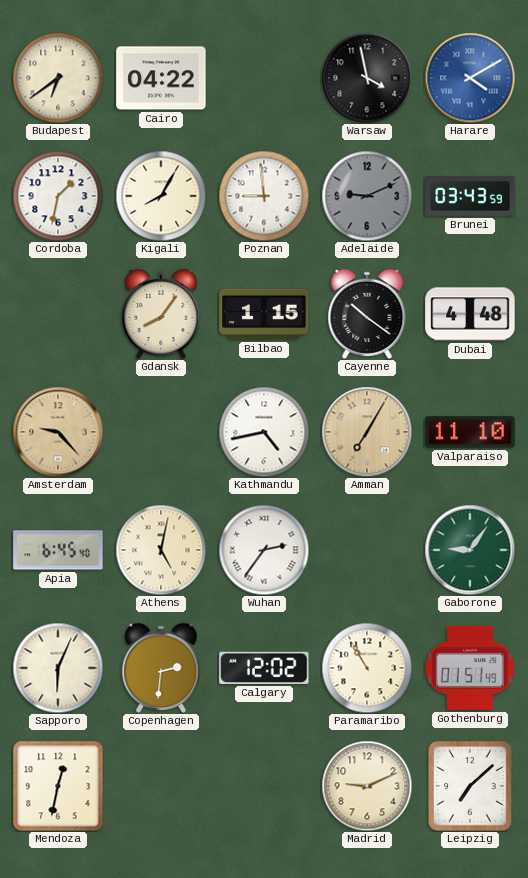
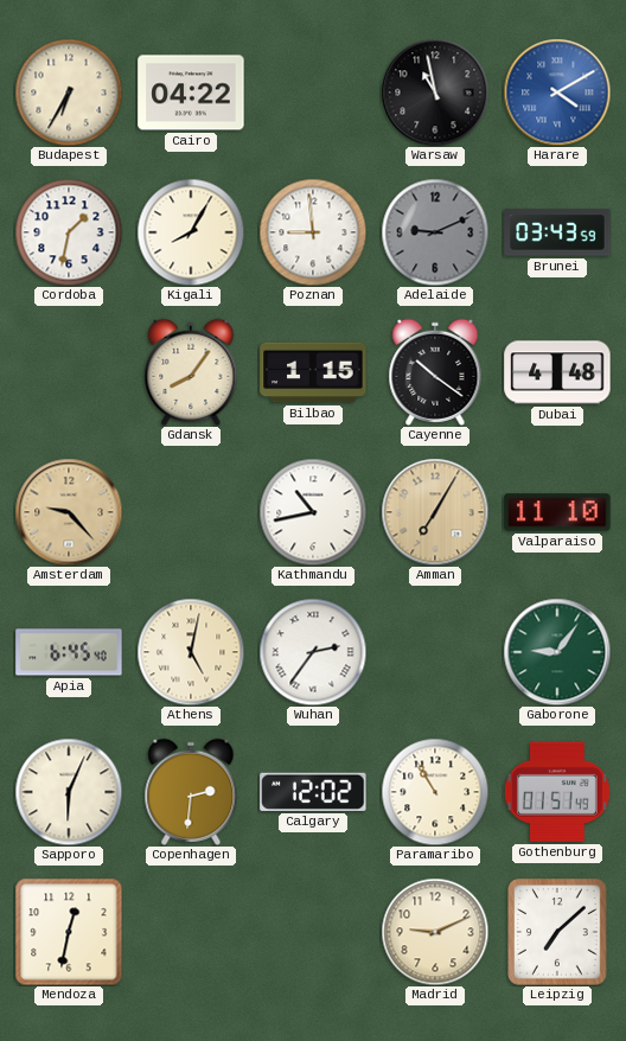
Budapest: 6:39 -> 6:35
Warsaw: 3:58 -> 10:58
Kathmandu: 4:43 -> 10:43
